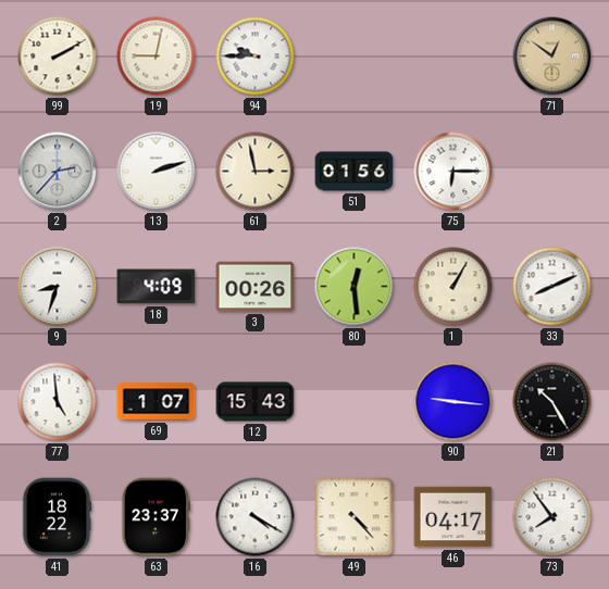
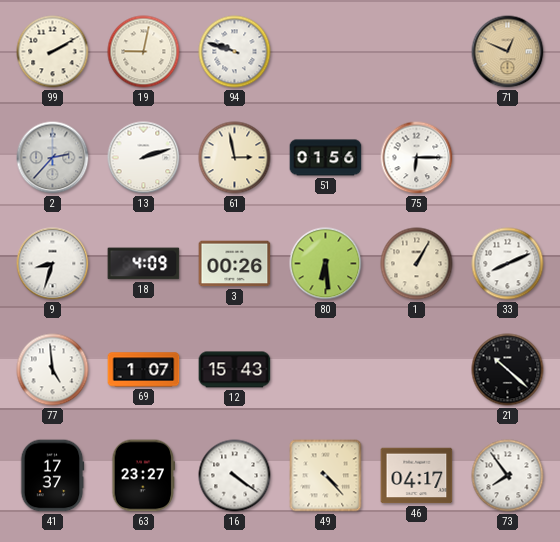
94: 9:45 -> 9:48
71: 12:51 -> 12:49
80: 12:29 -> 6:29
90: 9:16 -> none
21: 10:25 -> 10:22
41: 18:22 -> 17:37
63: 23:37 -> 23:27
16: 4:20 -> 4:21
